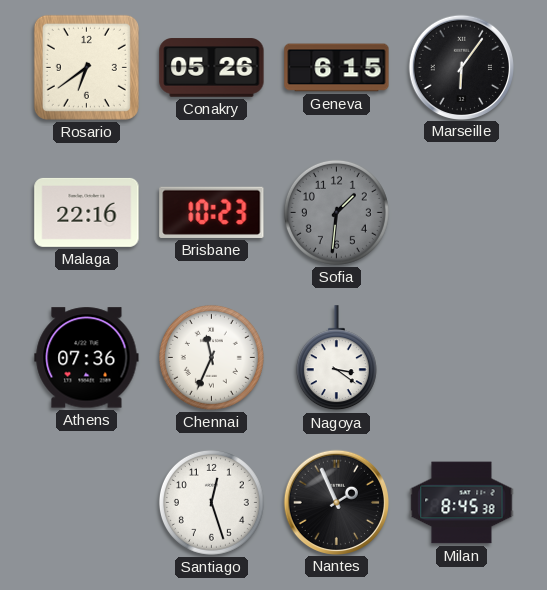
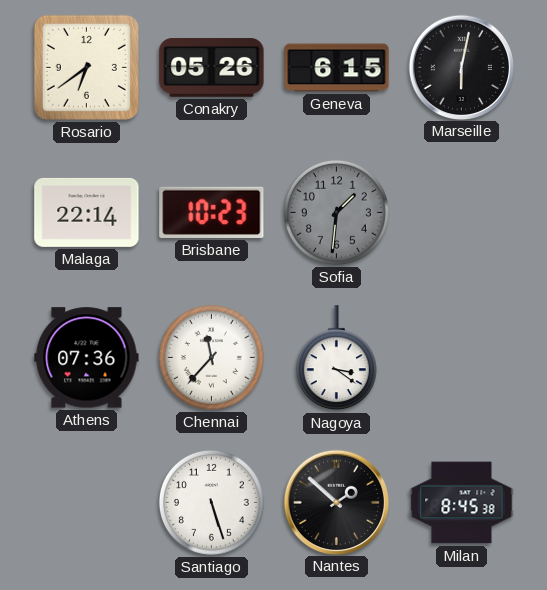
Marseille: 6:06 -> 6:02
Malaga: 22:16 -> 22:14
Chennai: 11:34 -> 11:37
Santiago: 12:27 -> 5:27
Nantes: 1:56 -> 1:52
